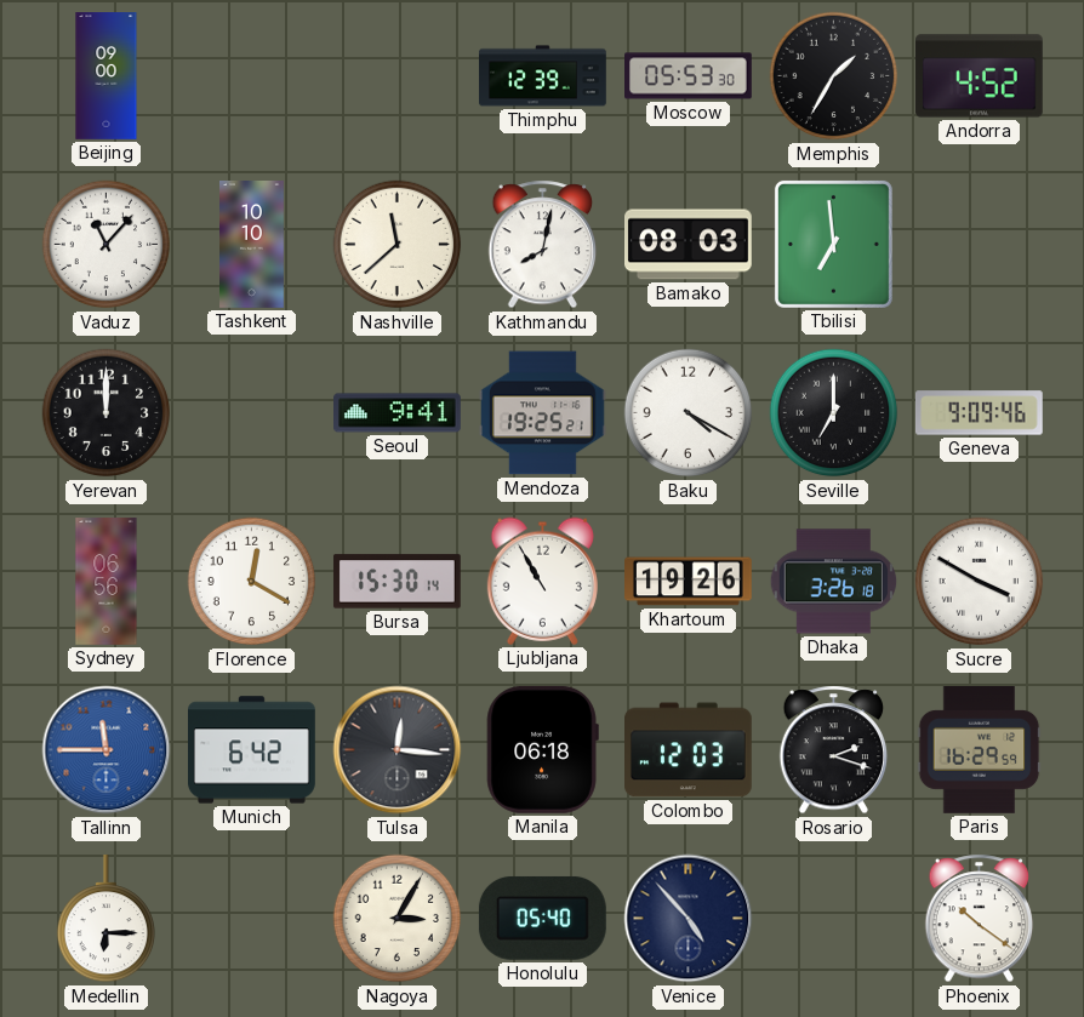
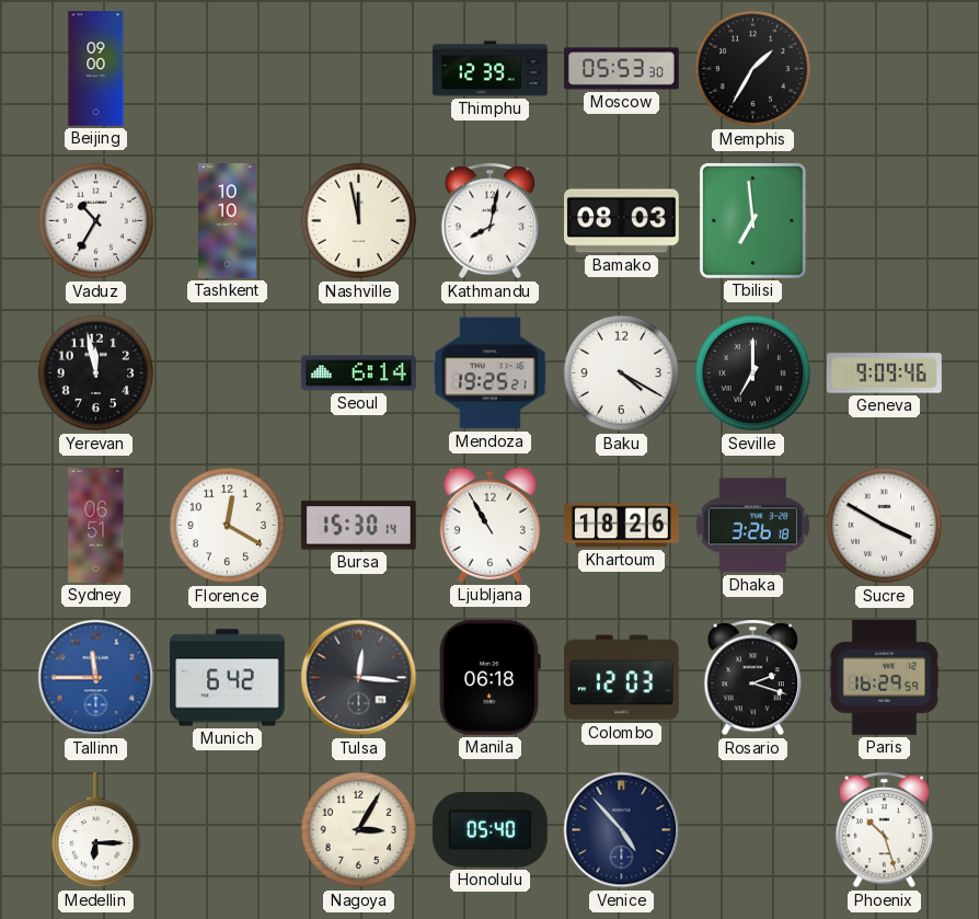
Andorra: 4:52 -> none
Vaduz: 11:07 -> 10:35
Nashville: 11:38 -> 11:58
Yerevan: 12:00 -> 11:58
Seoul: 9:41 -> 6:14
Sydney: 06:56 -> 06:51
Khartoum: 19:26 -> 18:26
Phoenix: 10:21 -> 10:27
